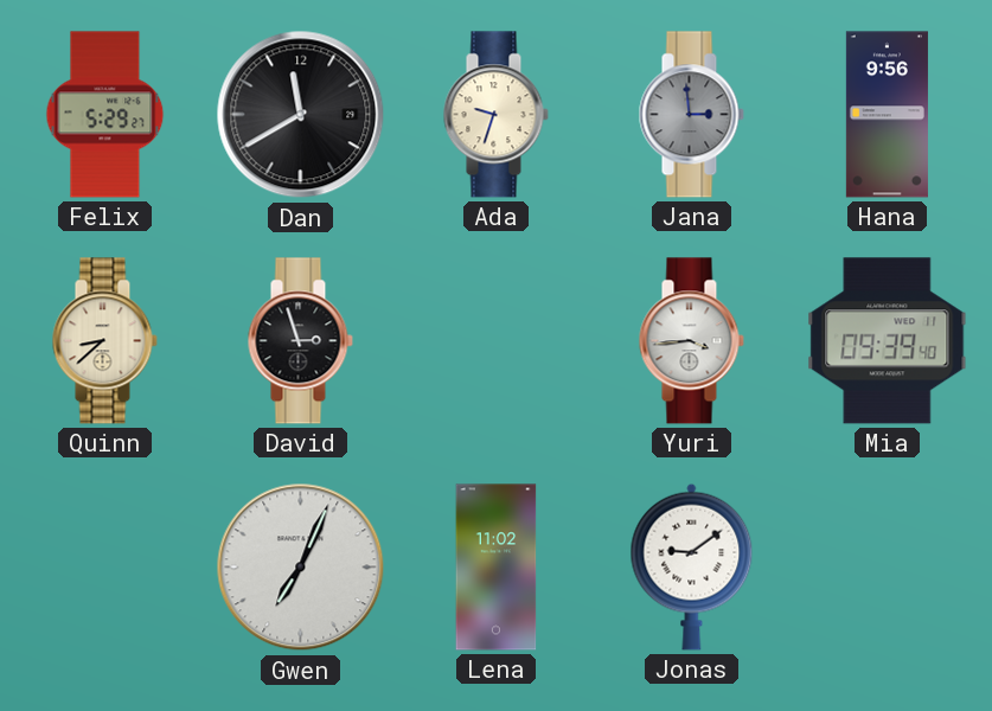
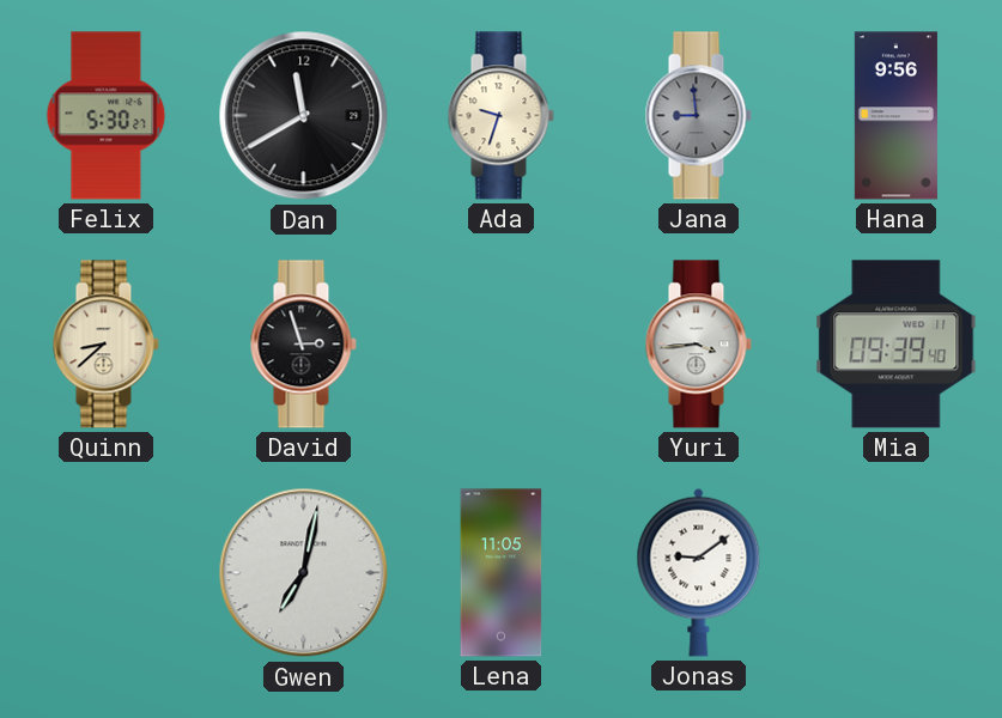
Felix: 5:29 -> 5:30
Jana: 2:59 -> 8:59
Gwen: 7:04 -> 7:02
Lena: 11:02 -> 11:05
